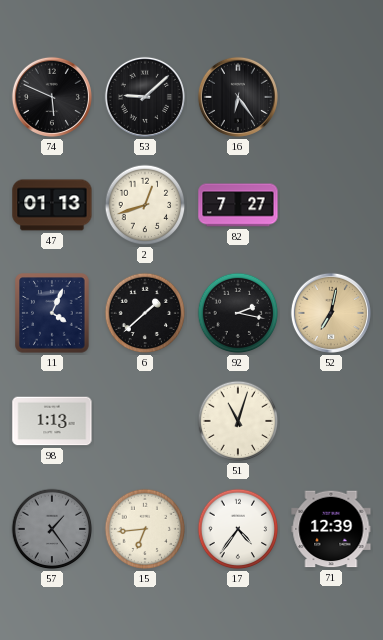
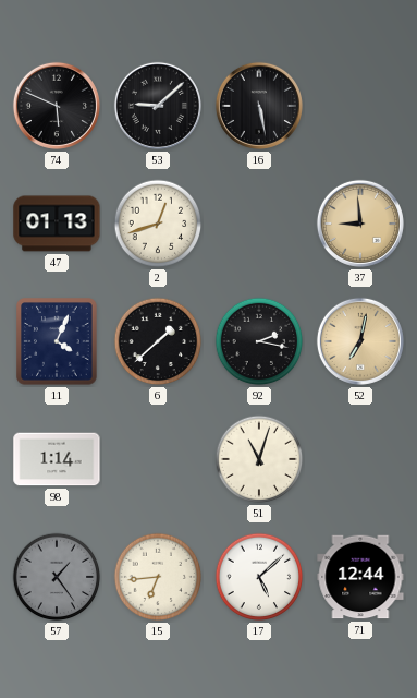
16: 6:24 -> 5:28
82: 7:27 -> none
37: none -> 8:59
98: 1:13 -> 1:14
17: 4:36 -> 5:08
71: 12:39 -> 12:44
